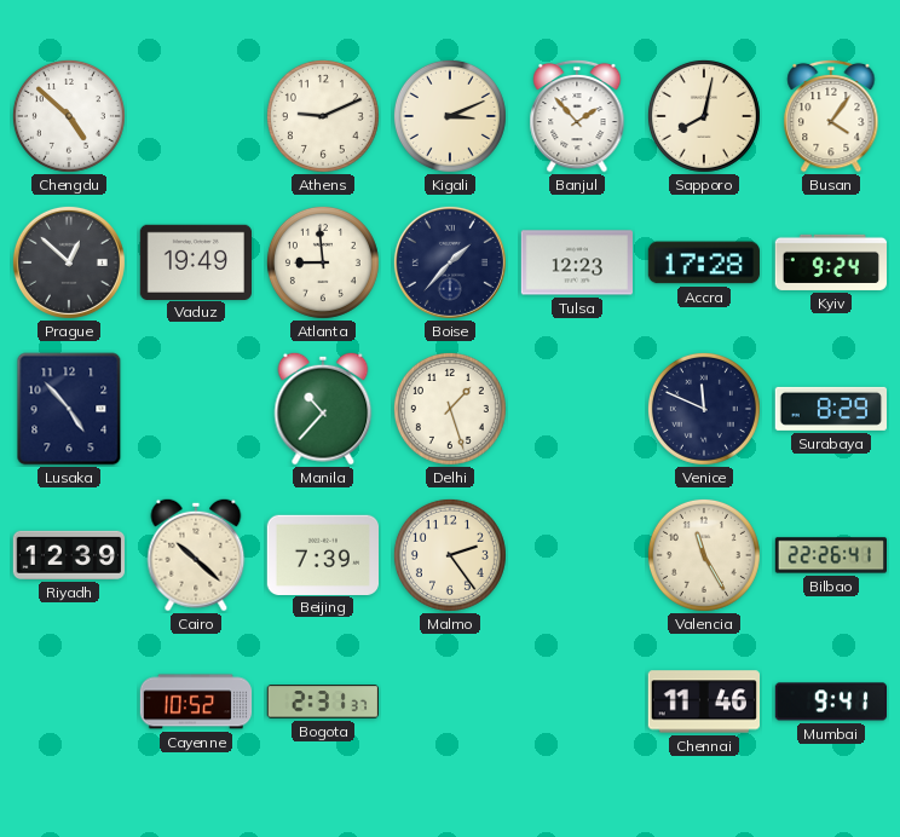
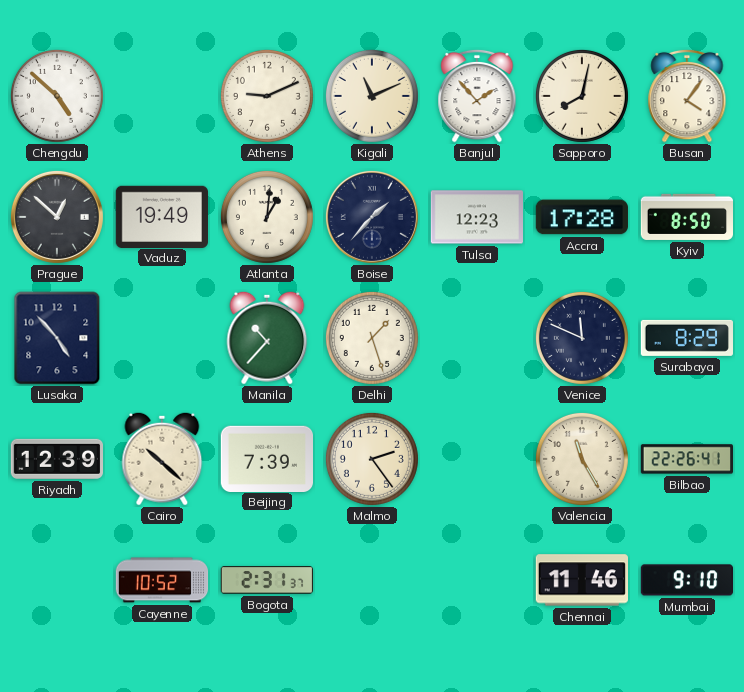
Kigali: 3:11 -> 11:11
Atlanta: 8:59 -> 1:01
Kyiv: 9:24 -> 8:50
Mumbai: 9:41 -> 9:10
